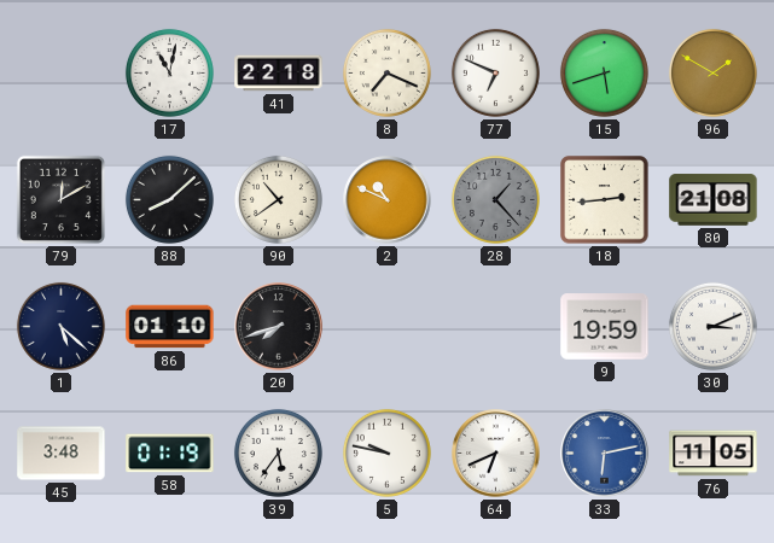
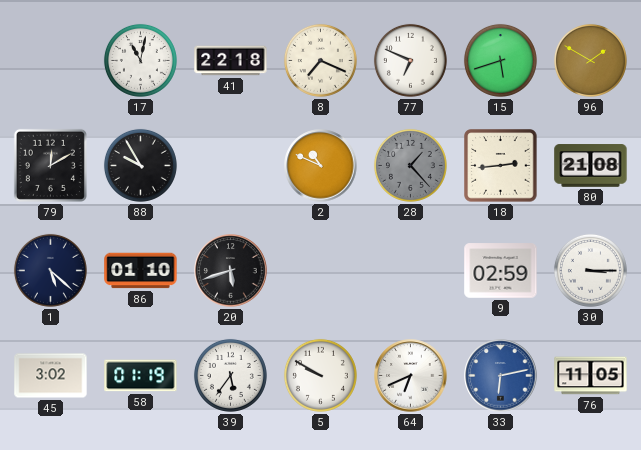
88: 8:08 -> 9:55
90: 10:39 -> none
20: 7:42 -> 5:42
9: 19:59 -> 02:59
30: 3:11 -> 3:15
45: 3:48 -> 3:02
5: 9:47 -> 9:50
